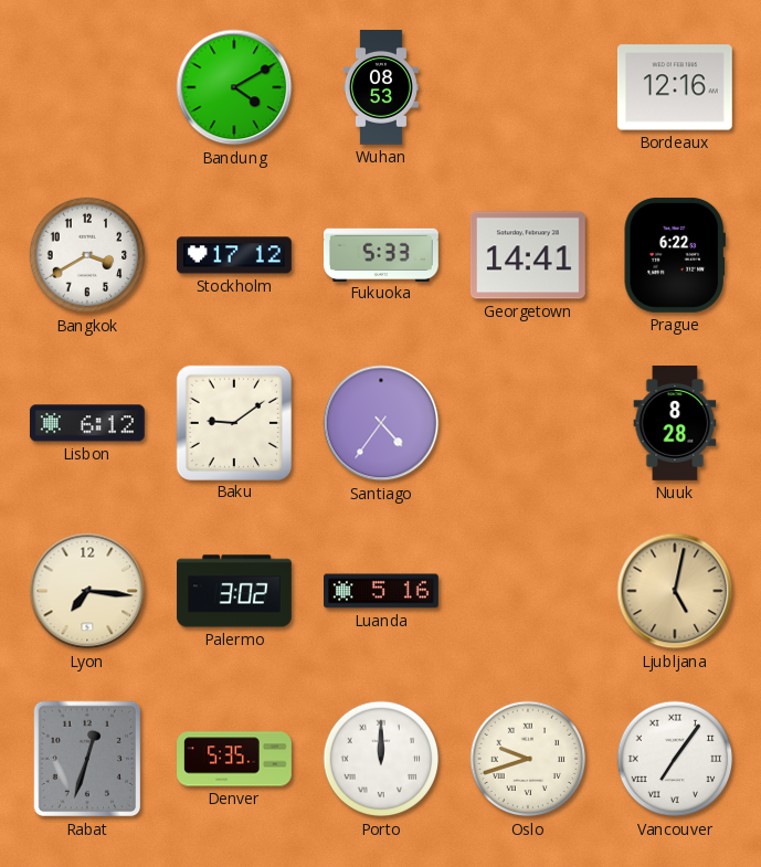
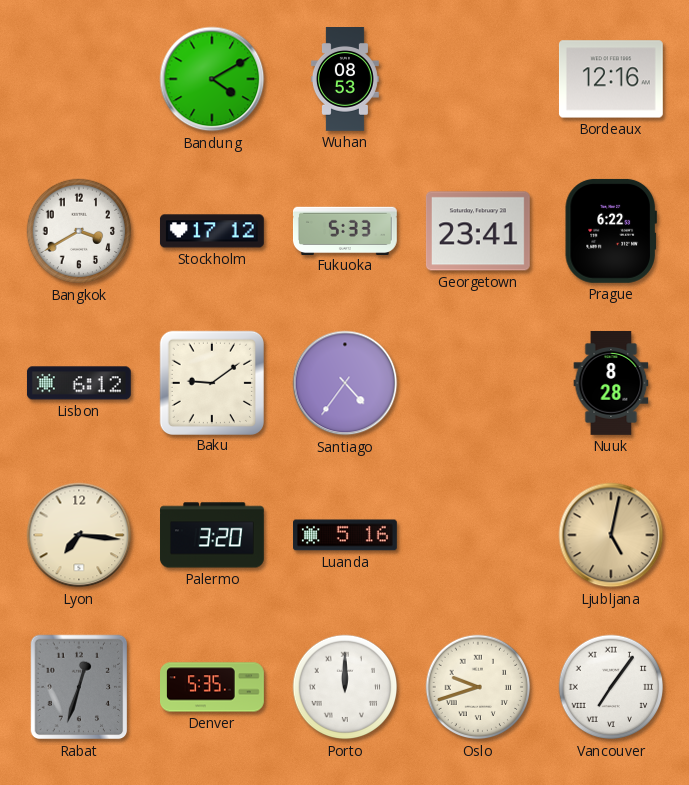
Georgetown: 14:41 -> 23:41
Palermo: 3:02 -> 3:20
